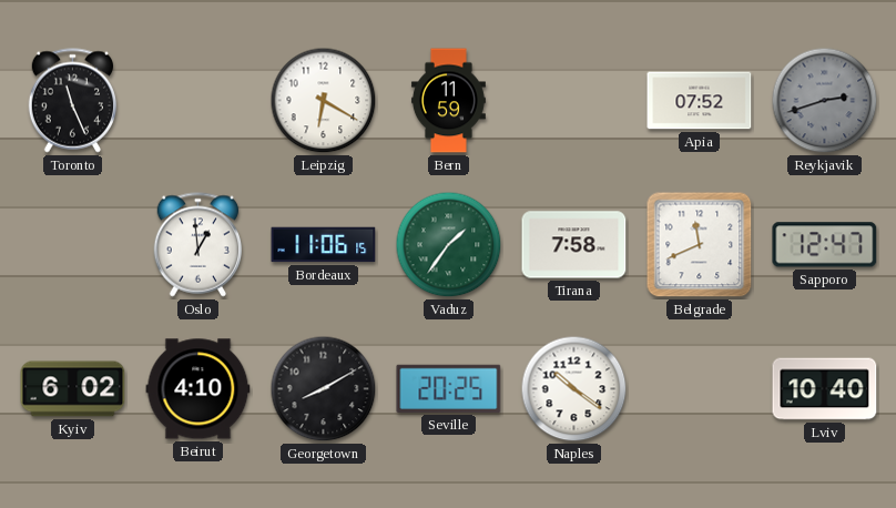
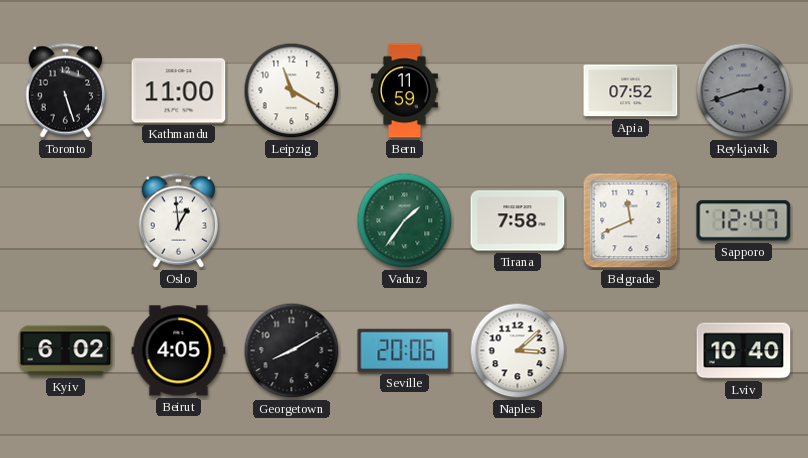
Toronto: 11:26 -> 5:27
Kathmandu: none -> 11:00
Leipzig: 6:20 -> 11:20
Bordeaux: 11:06 -> none
Beirut: 4:10 -> 4:05
Seville: 20:25 -> 20:06
Naples: 10:21 -> 3:08
